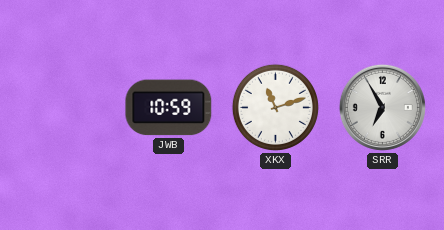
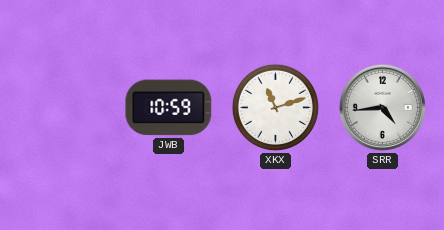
SRR: 6:55 -> 4:44
